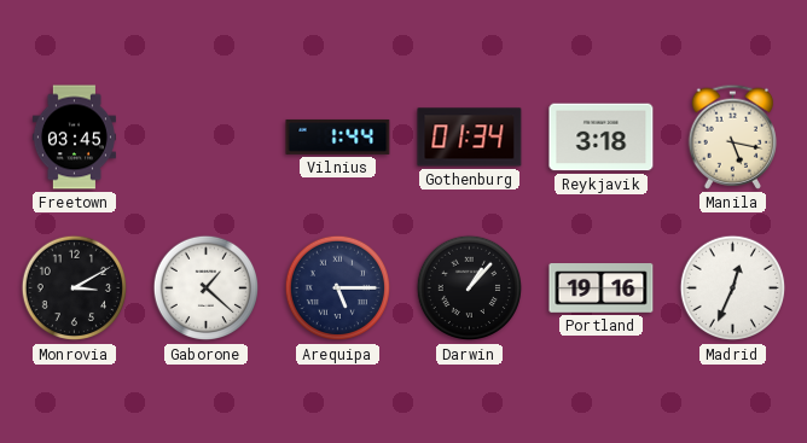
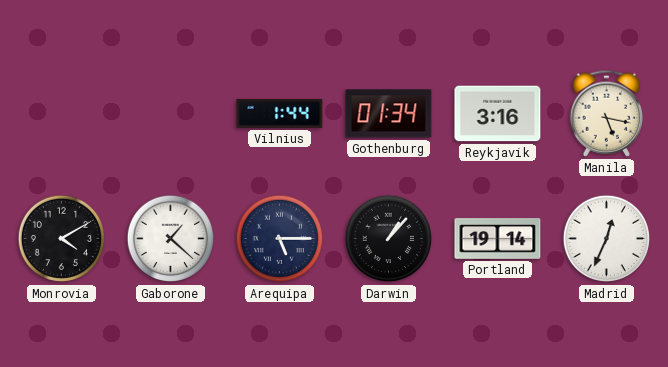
Freetown: 03:45 -> none
Reykjavik: 3:18 -> 3:16
Monrovia: 3:10 -> 4:10
Portland: 19:16 -> 19:14
